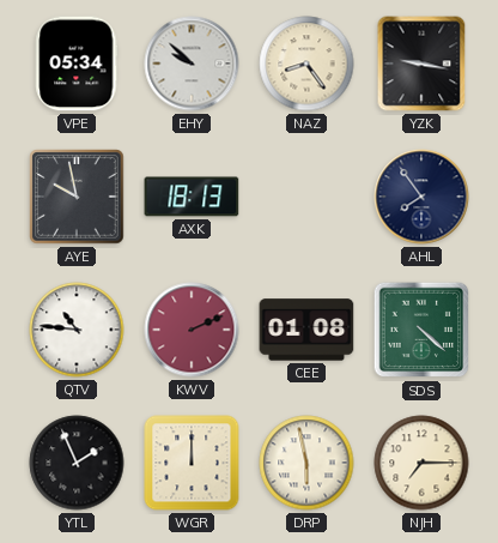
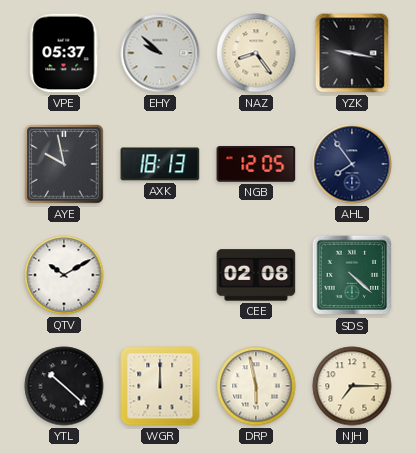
VPE: 05:34 -> 05:37
NGB: none -> 12:05
QTV: 10:46 -> 10:10
KWV: 2:11 -> none
CEE: 01:08 -> 02:08
YTL: 1:56 -> 10:22
